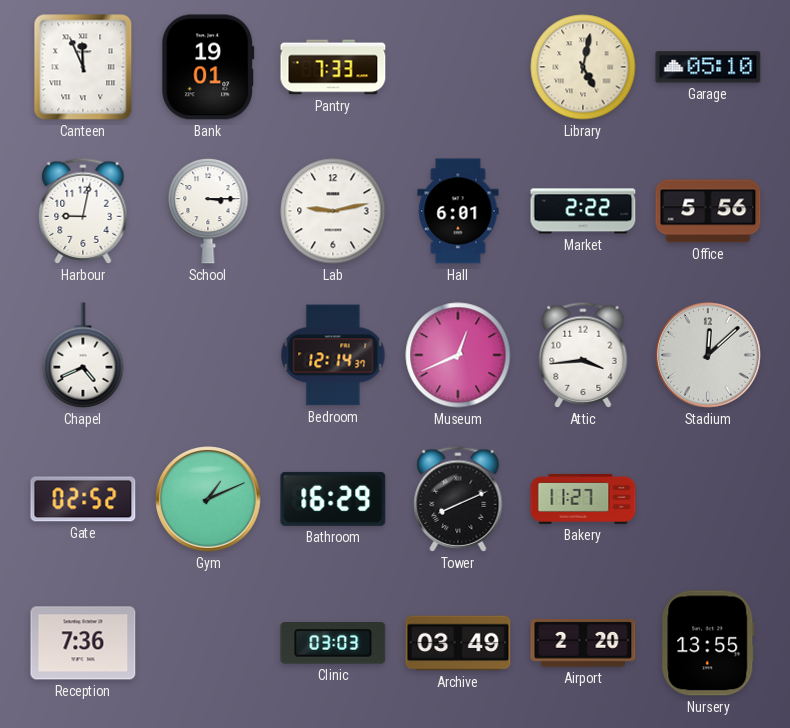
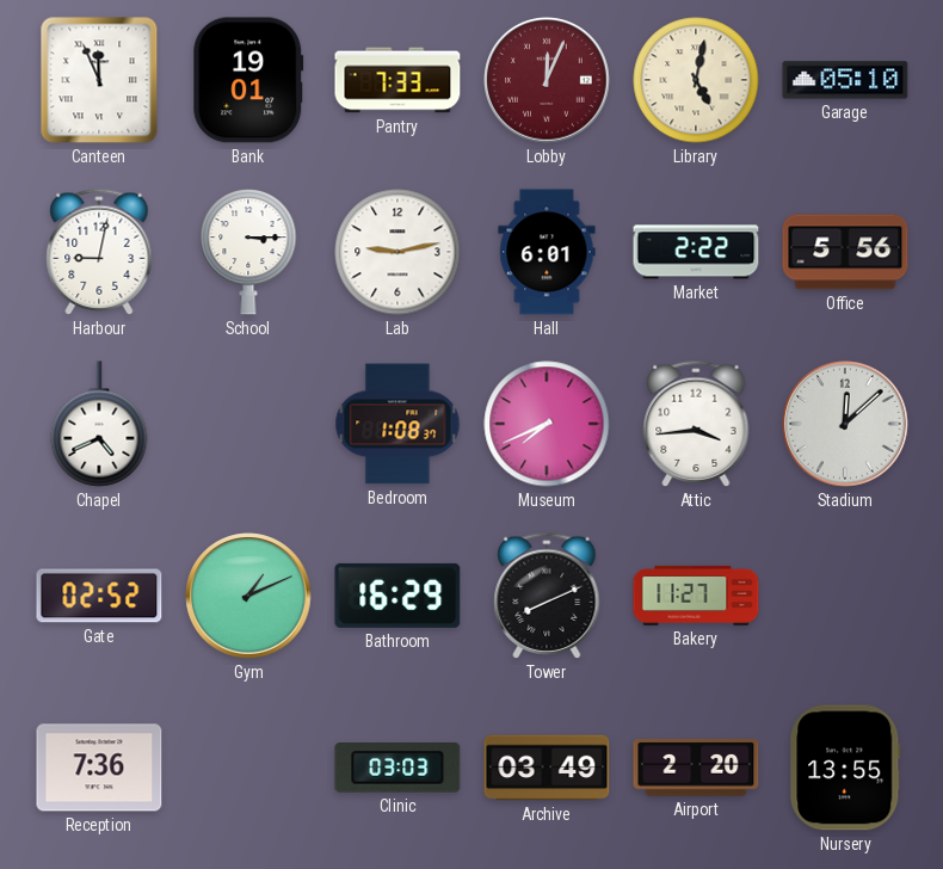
Lobby: none -> 12:04
Bedroom: 12:14 -> 1:08
Museum: 12:41 -> 7:41
